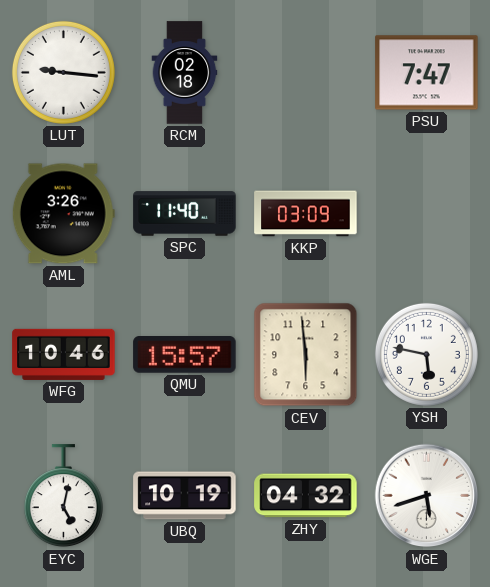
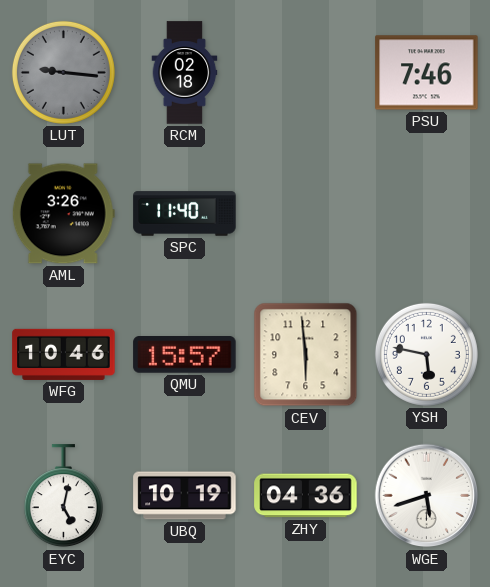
LUT dial: white -> grey
PSU: 7:47 -> 7:46
KKP: 03:09 -> none
ZHY: 04:32 -> 04:36
